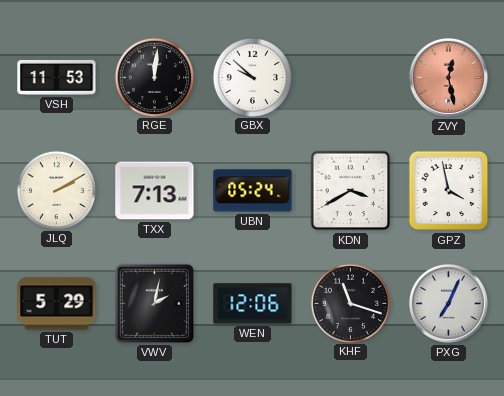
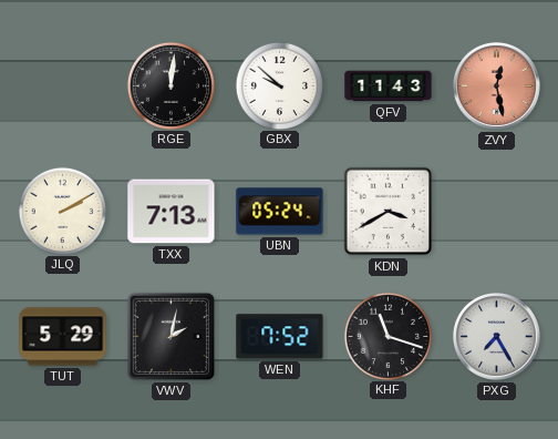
VSH: 11:53 -> none
QFV: none -> 11:43
GPZ: 3:58 -> none
WEN: 12:06 -> 7:52
PXG: 7:04 -> 7:25
